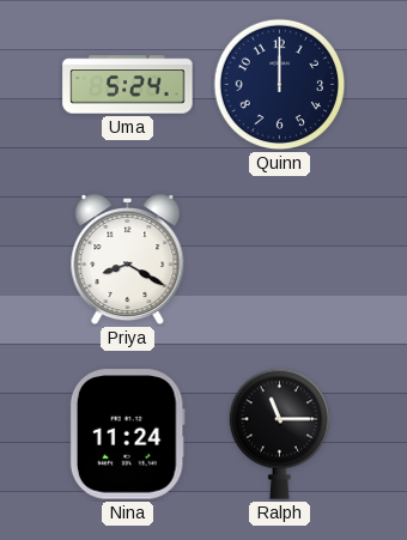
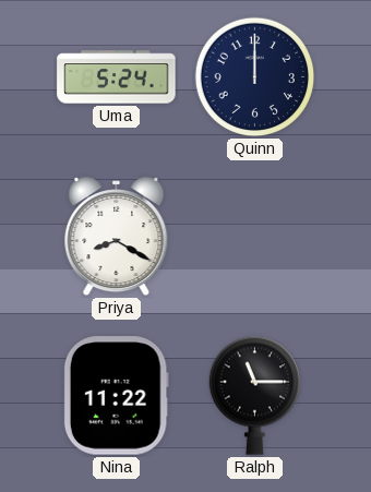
Nina: 11:24 -> 11:22
